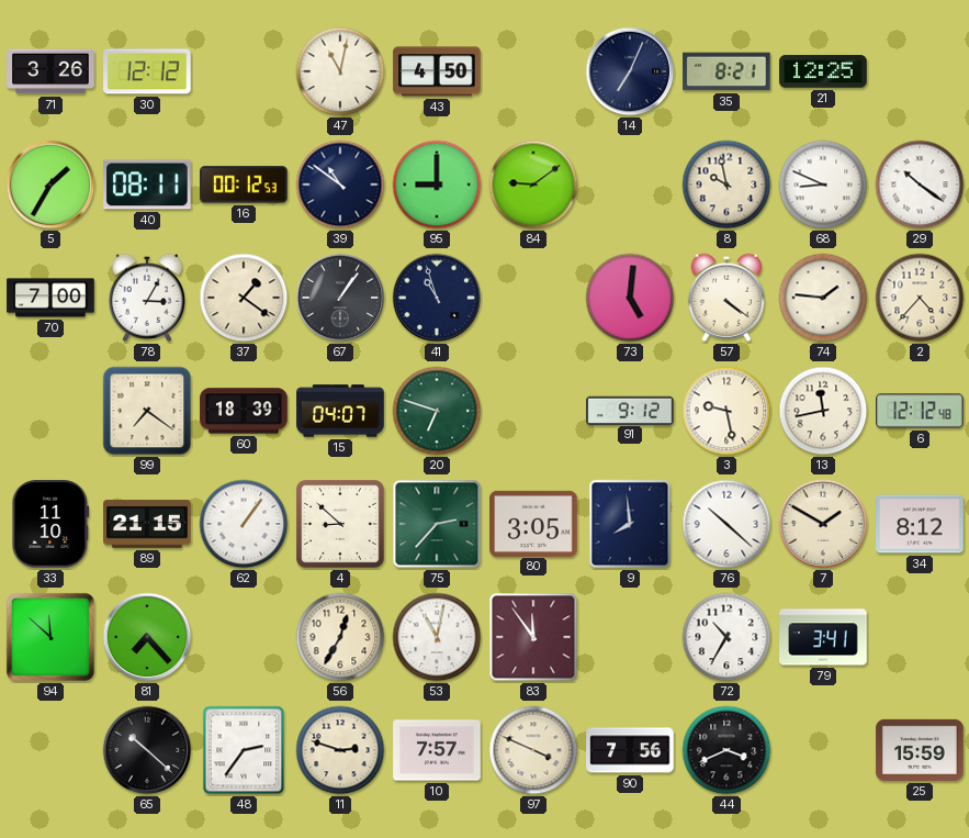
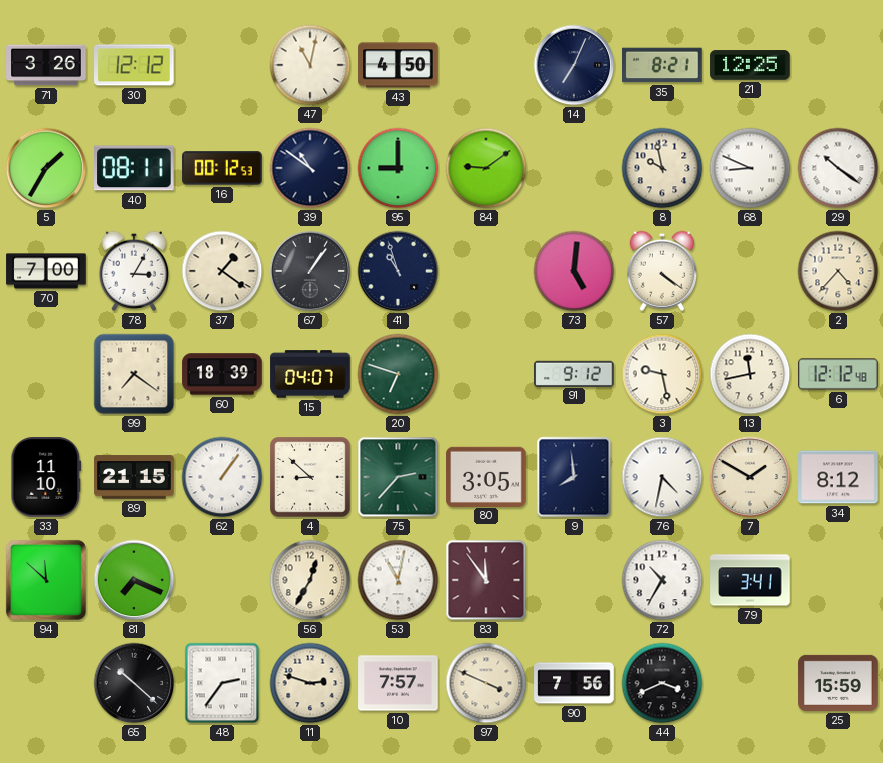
74: 1:46 -> none
76: 10:22 -> 4:32
81: 7:23 -> 7:19
